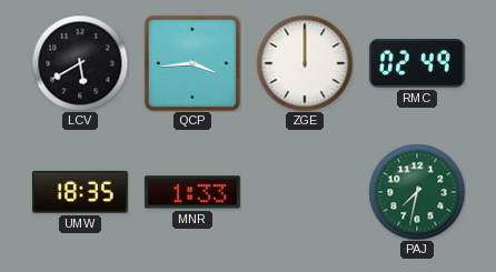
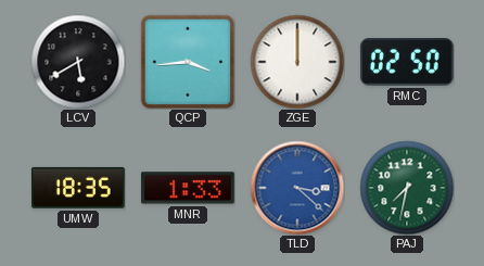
RMC: 02:49 -> 02:50
TLD: none -> 3:22
